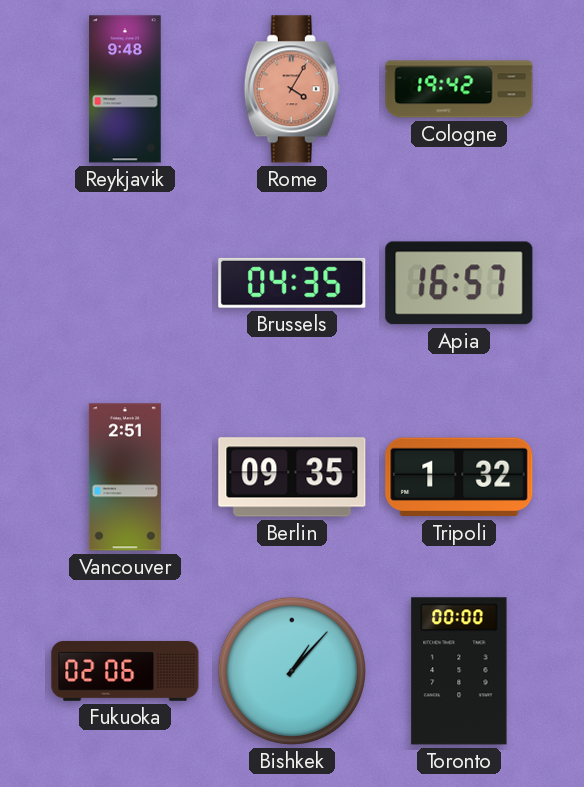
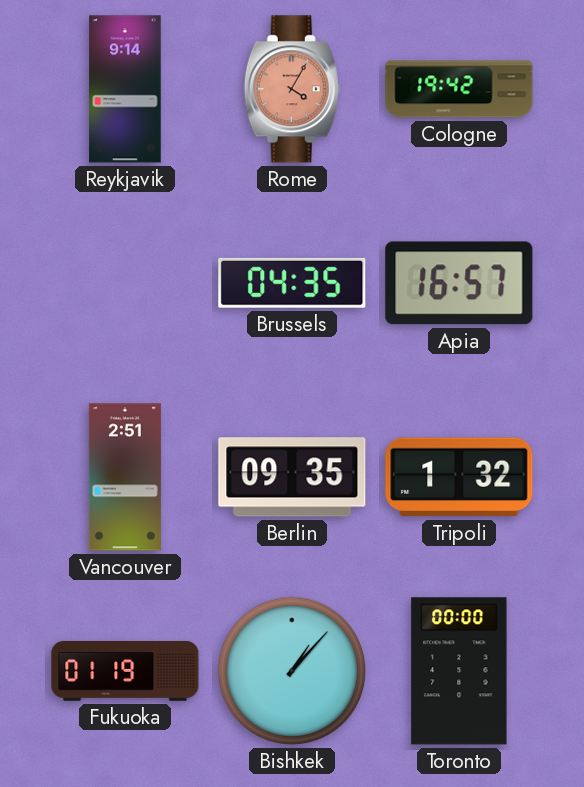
Reykjavik: 9:48 -> 9:14
Fukuoka: 02:06 -> 01:19
